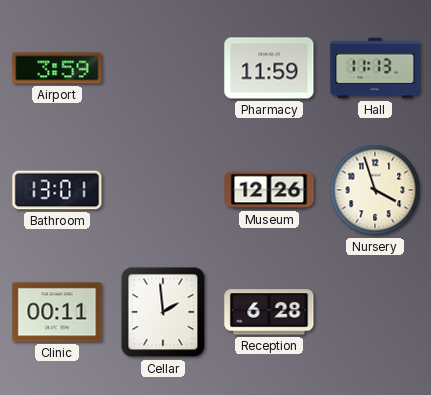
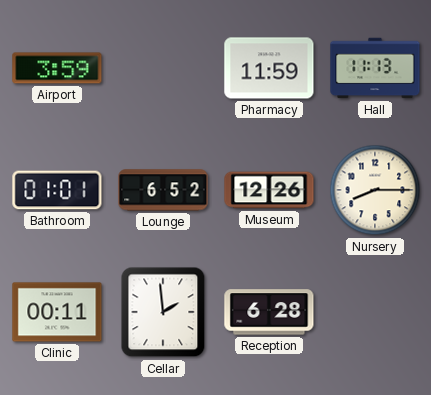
Bathroom: 13:01 -> 01:01
Lounge: none -> 6:52
Nursery: 3:57 -> 8:15
